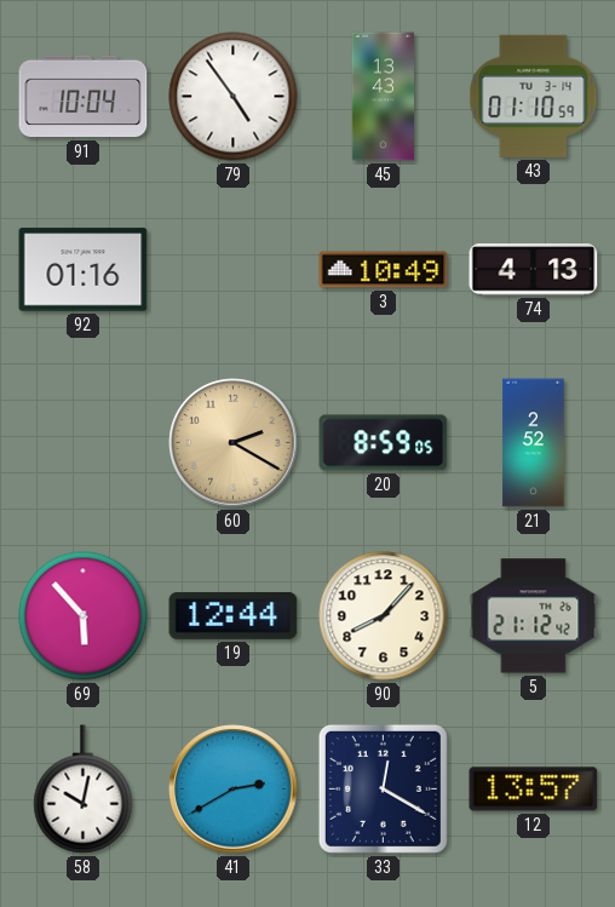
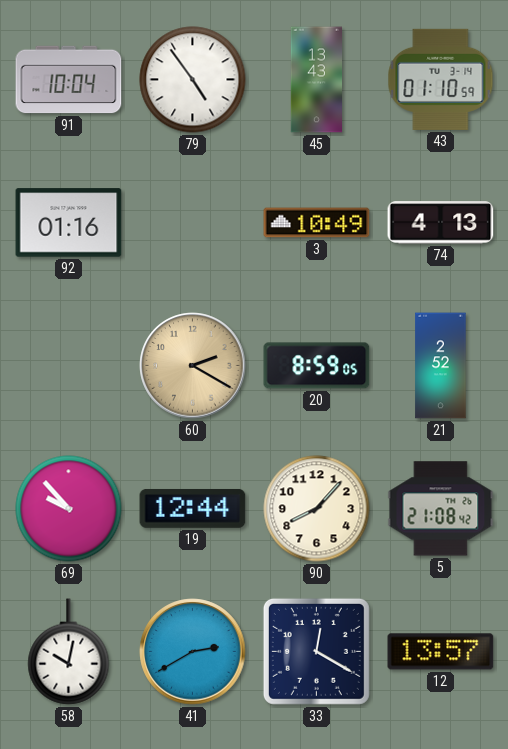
69: 5:53 -> 9:53
5: 21:12 -> 21:08
